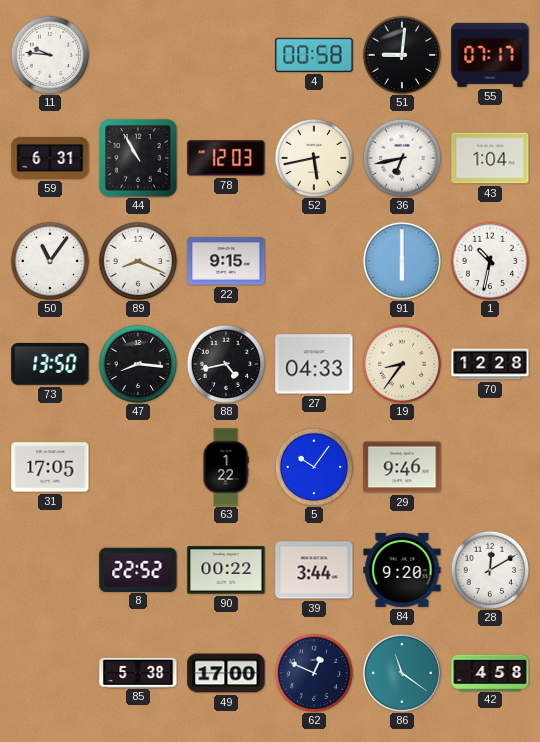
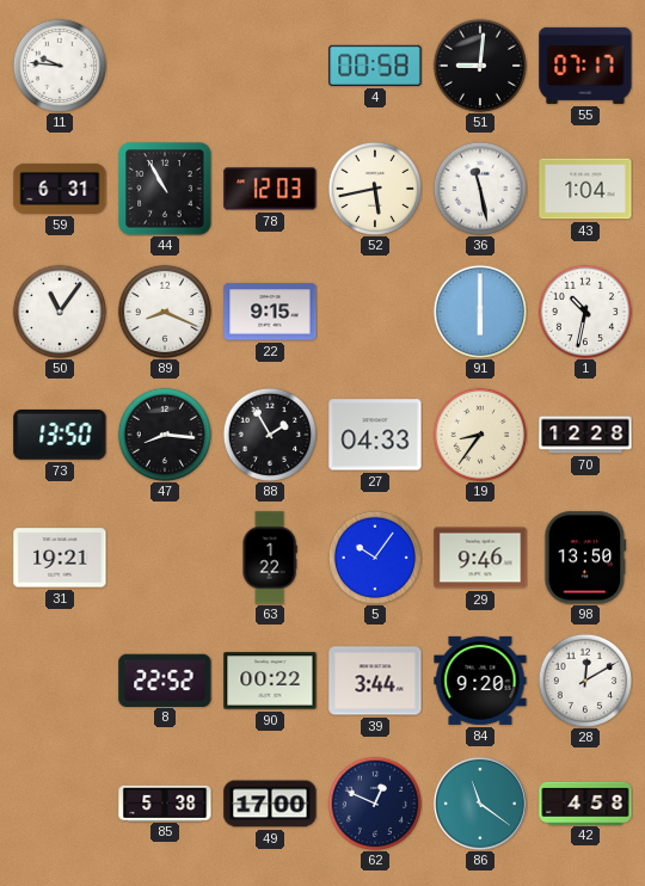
36: 6:43 -> 11:28
88: 4:43 -> 1:55
31: 17:05 -> 19:21
98: none -> 13:50
